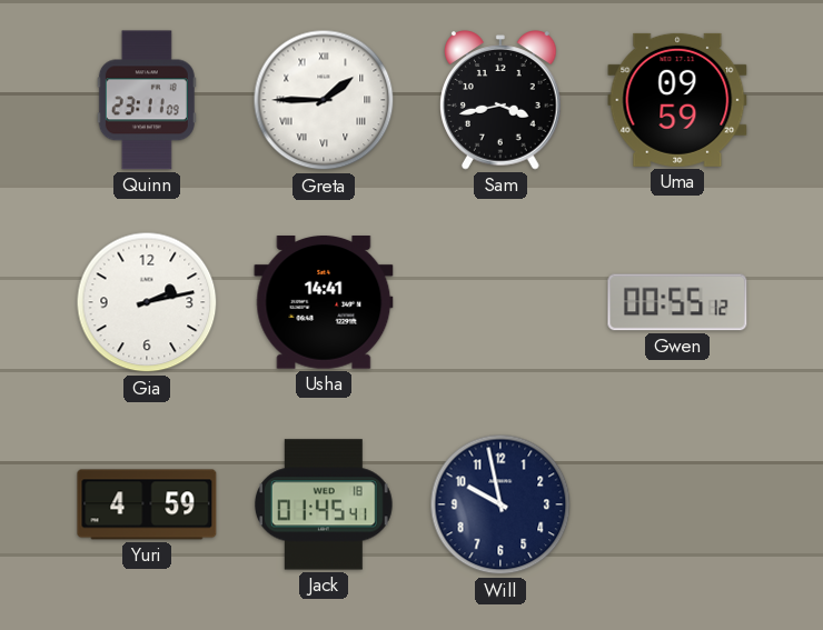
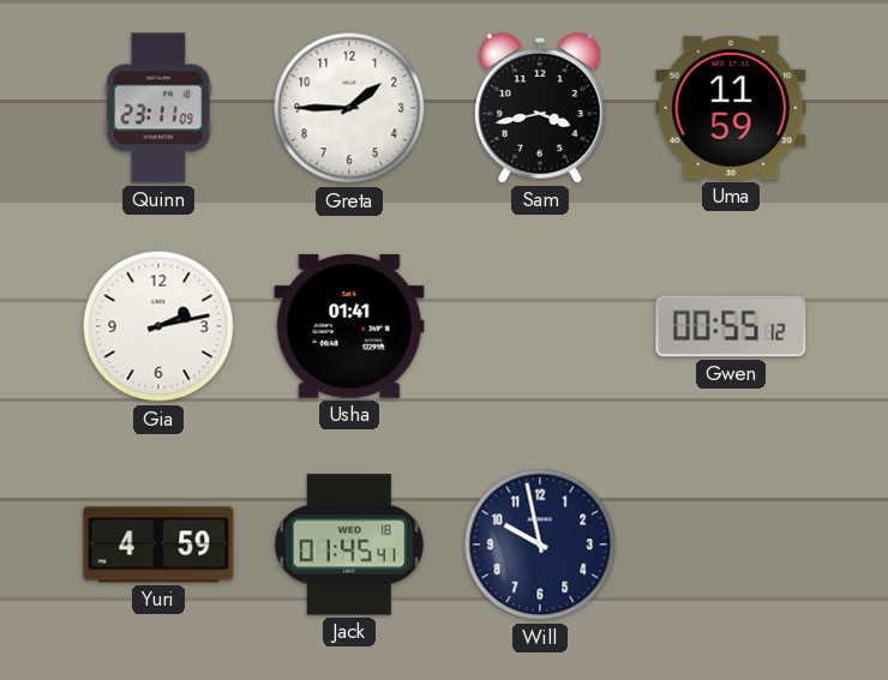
Greta numerals: Roman -> Arabic
Uma: 09:59 -> 11:59
Usha: 14:41 -> 01:41
